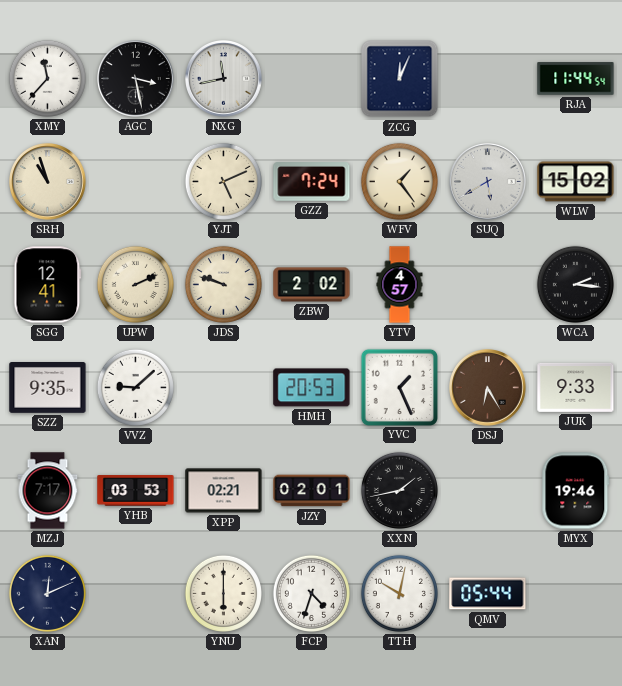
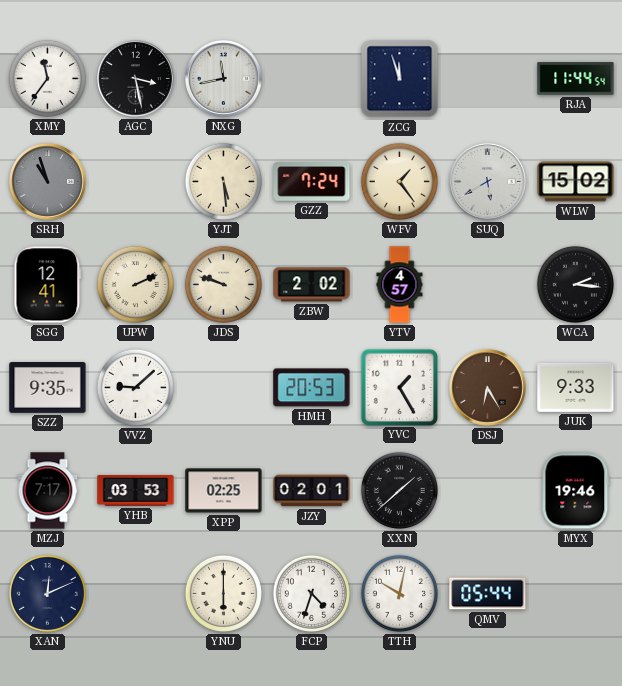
XMY: 11:37 -> 11:36
ZCG: 12:04 -> 11:57
SRH dial: cream -> grey
YJT: 5:11 -> 5:29
YVC: 1:26 -> 1:25
XPP: 02:21 -> 02:25
XXN: 1:43 -> 1:38
